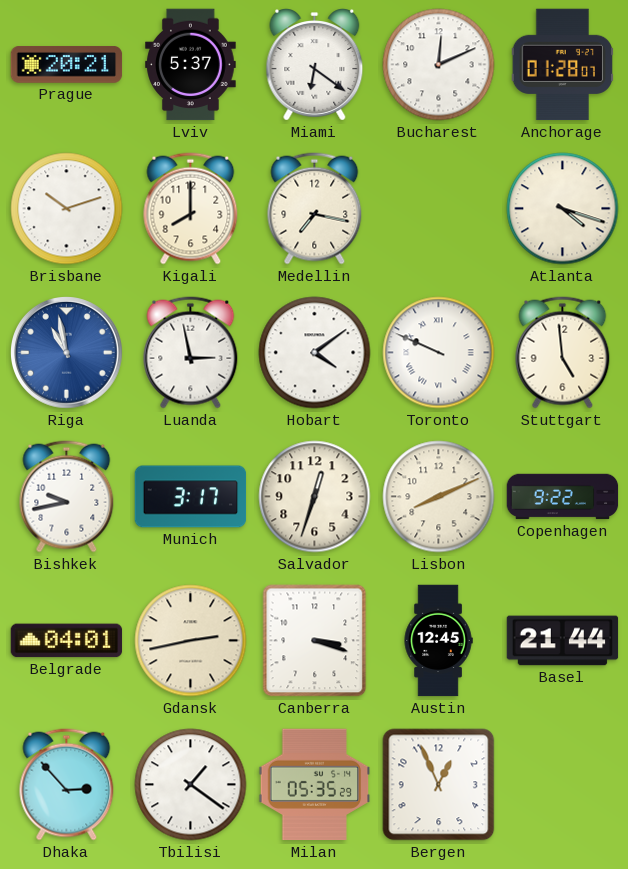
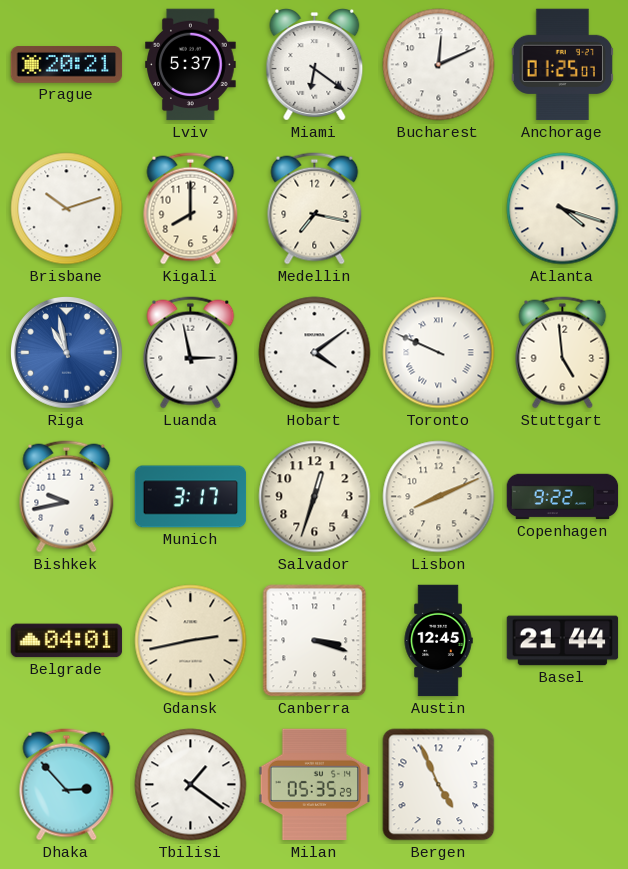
Anchorage: 01:28 -> 01:25
Bergen: 12:56 -> 4:56
